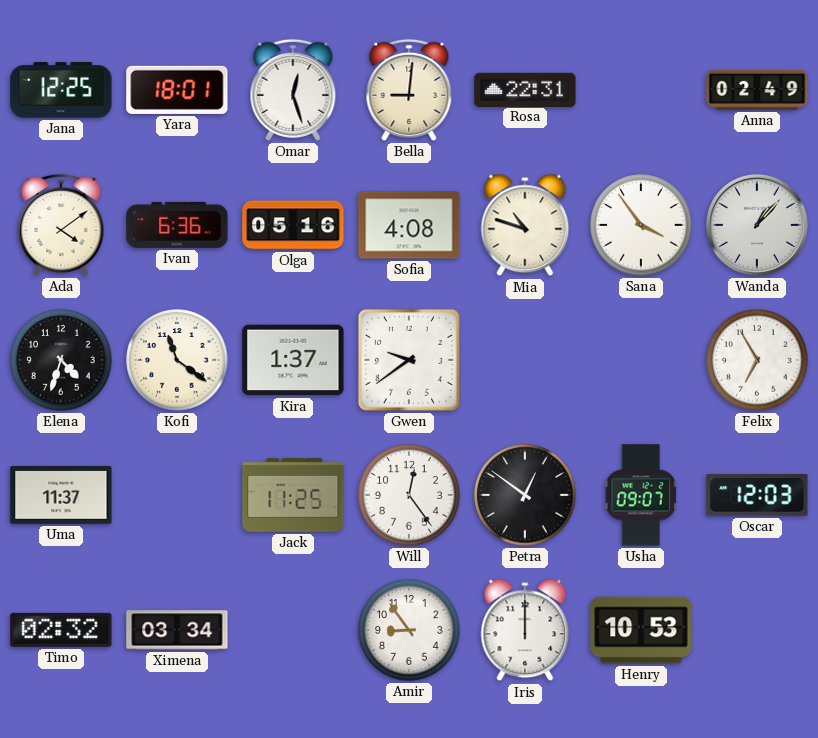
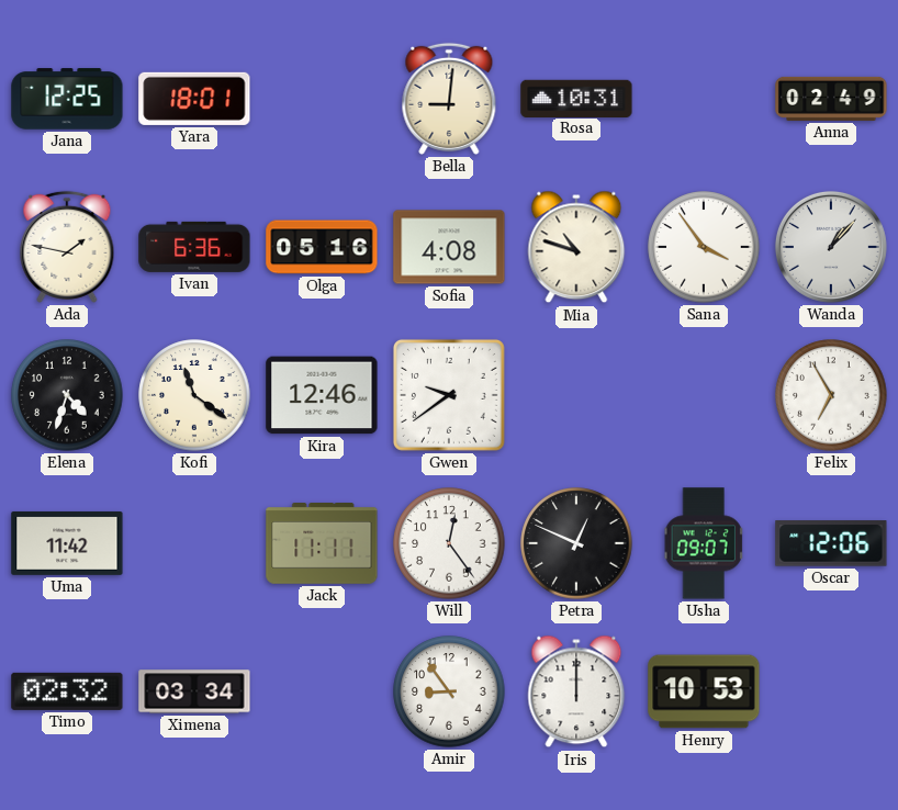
Omar: 12:27 -> none
Rosa: 22:31 -> 10:31
Ada: 4:09 -> 1:47
Kira: 1:37 -> 12:46
Uma: 11:37 -> 11:42
Jack: 11:25 -> 11:11
Petra: 12:51 -> 12:49
Oscar: 12:03 -> 12:06
